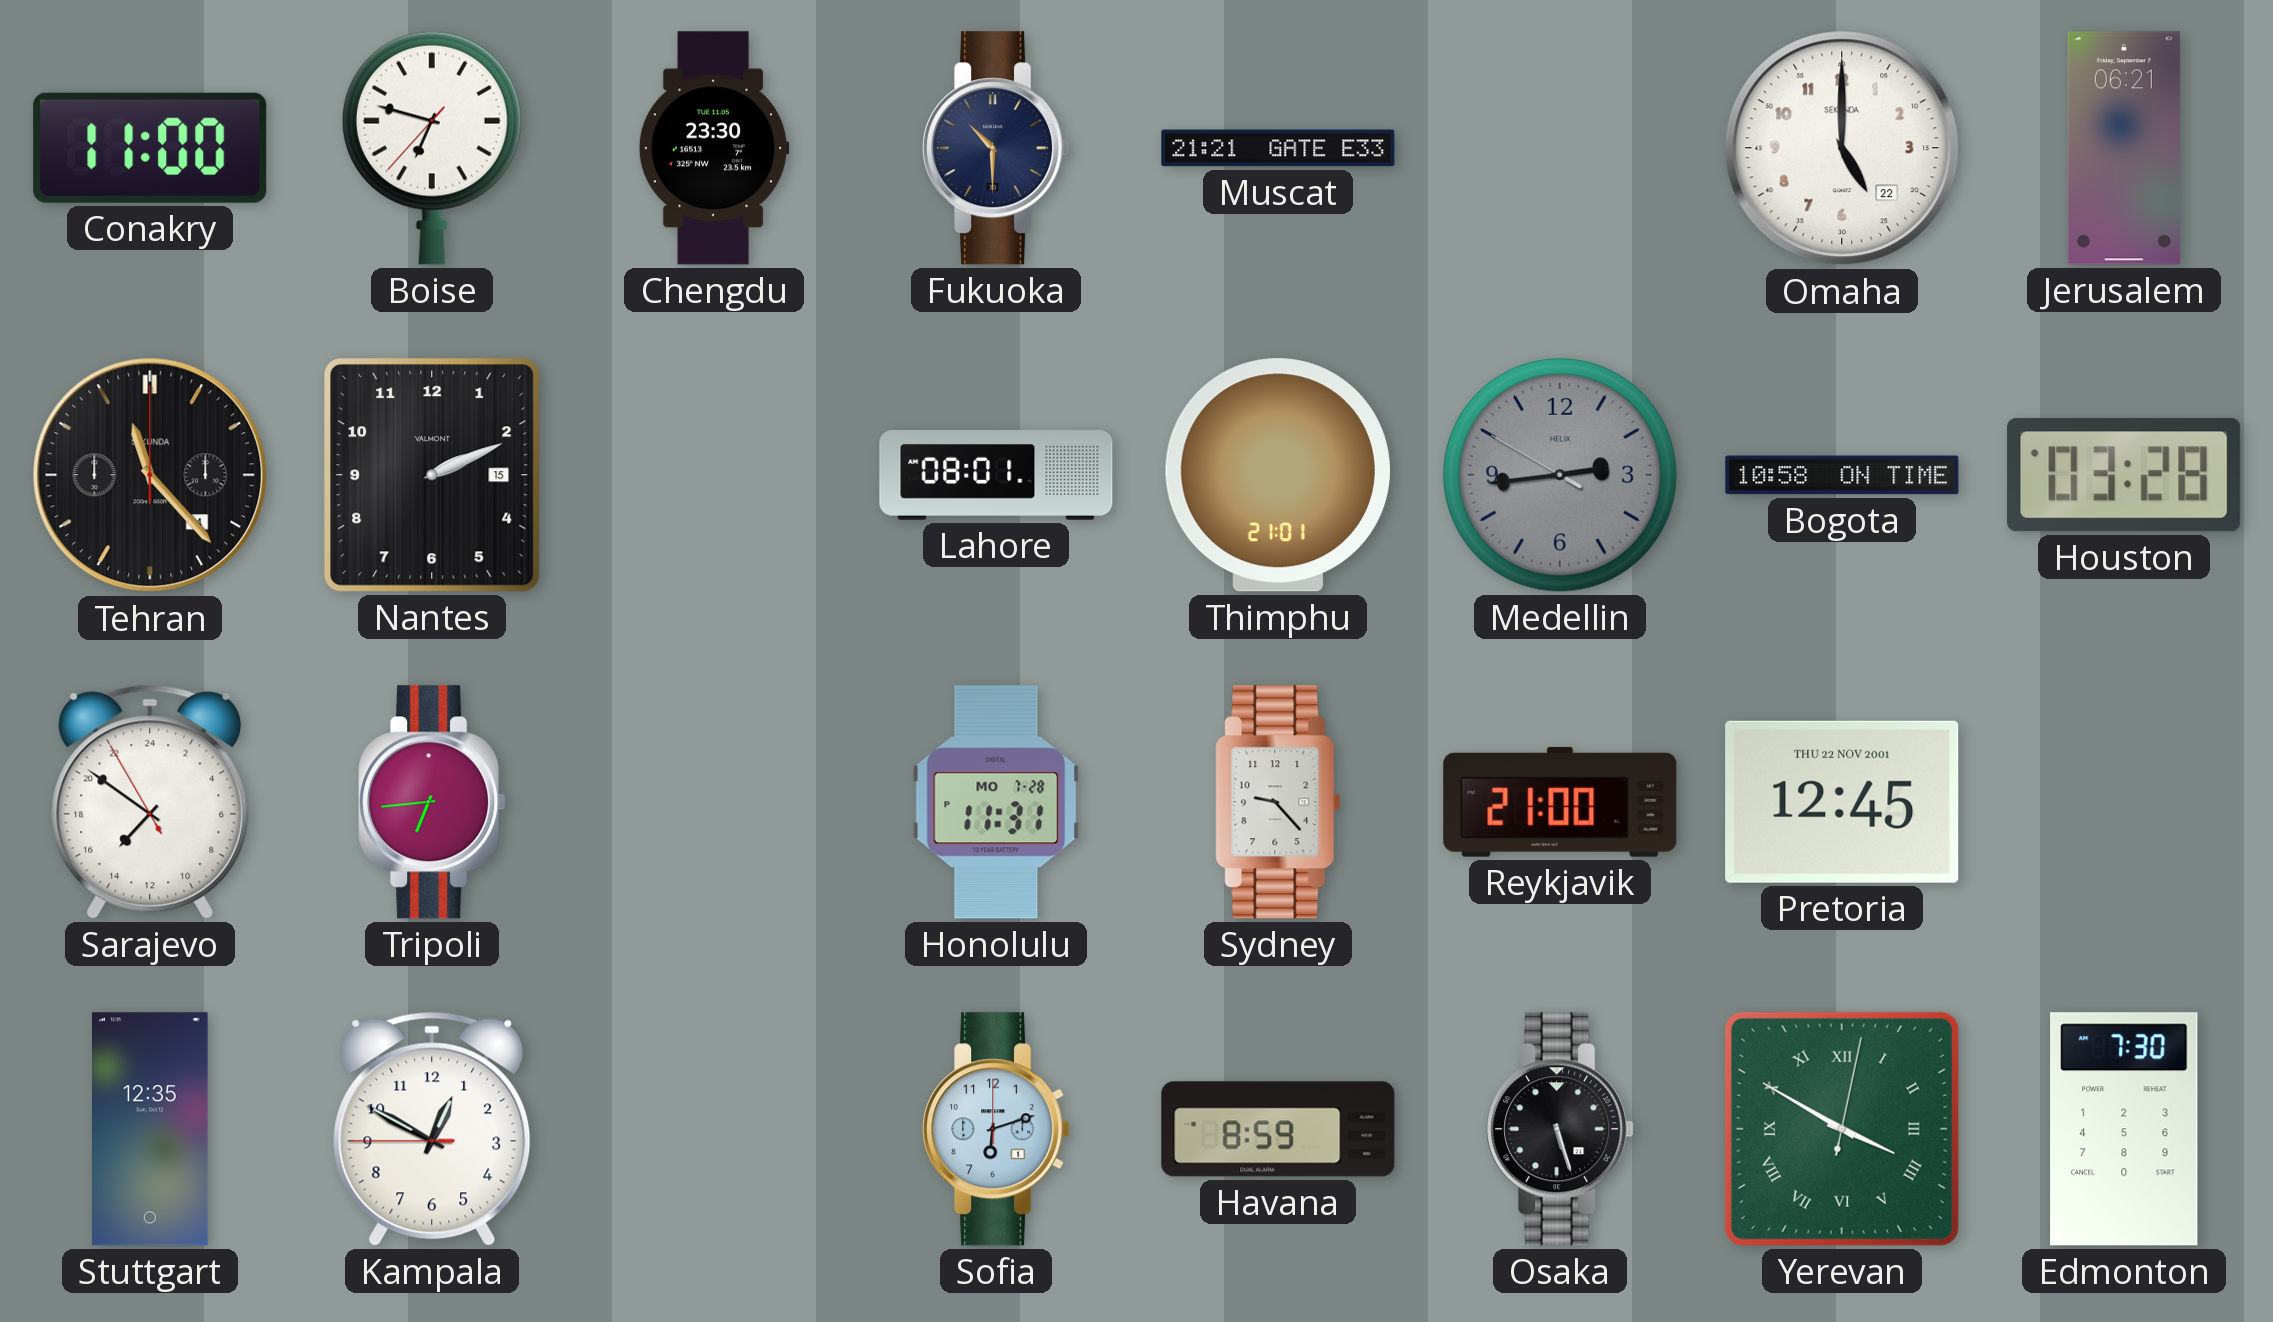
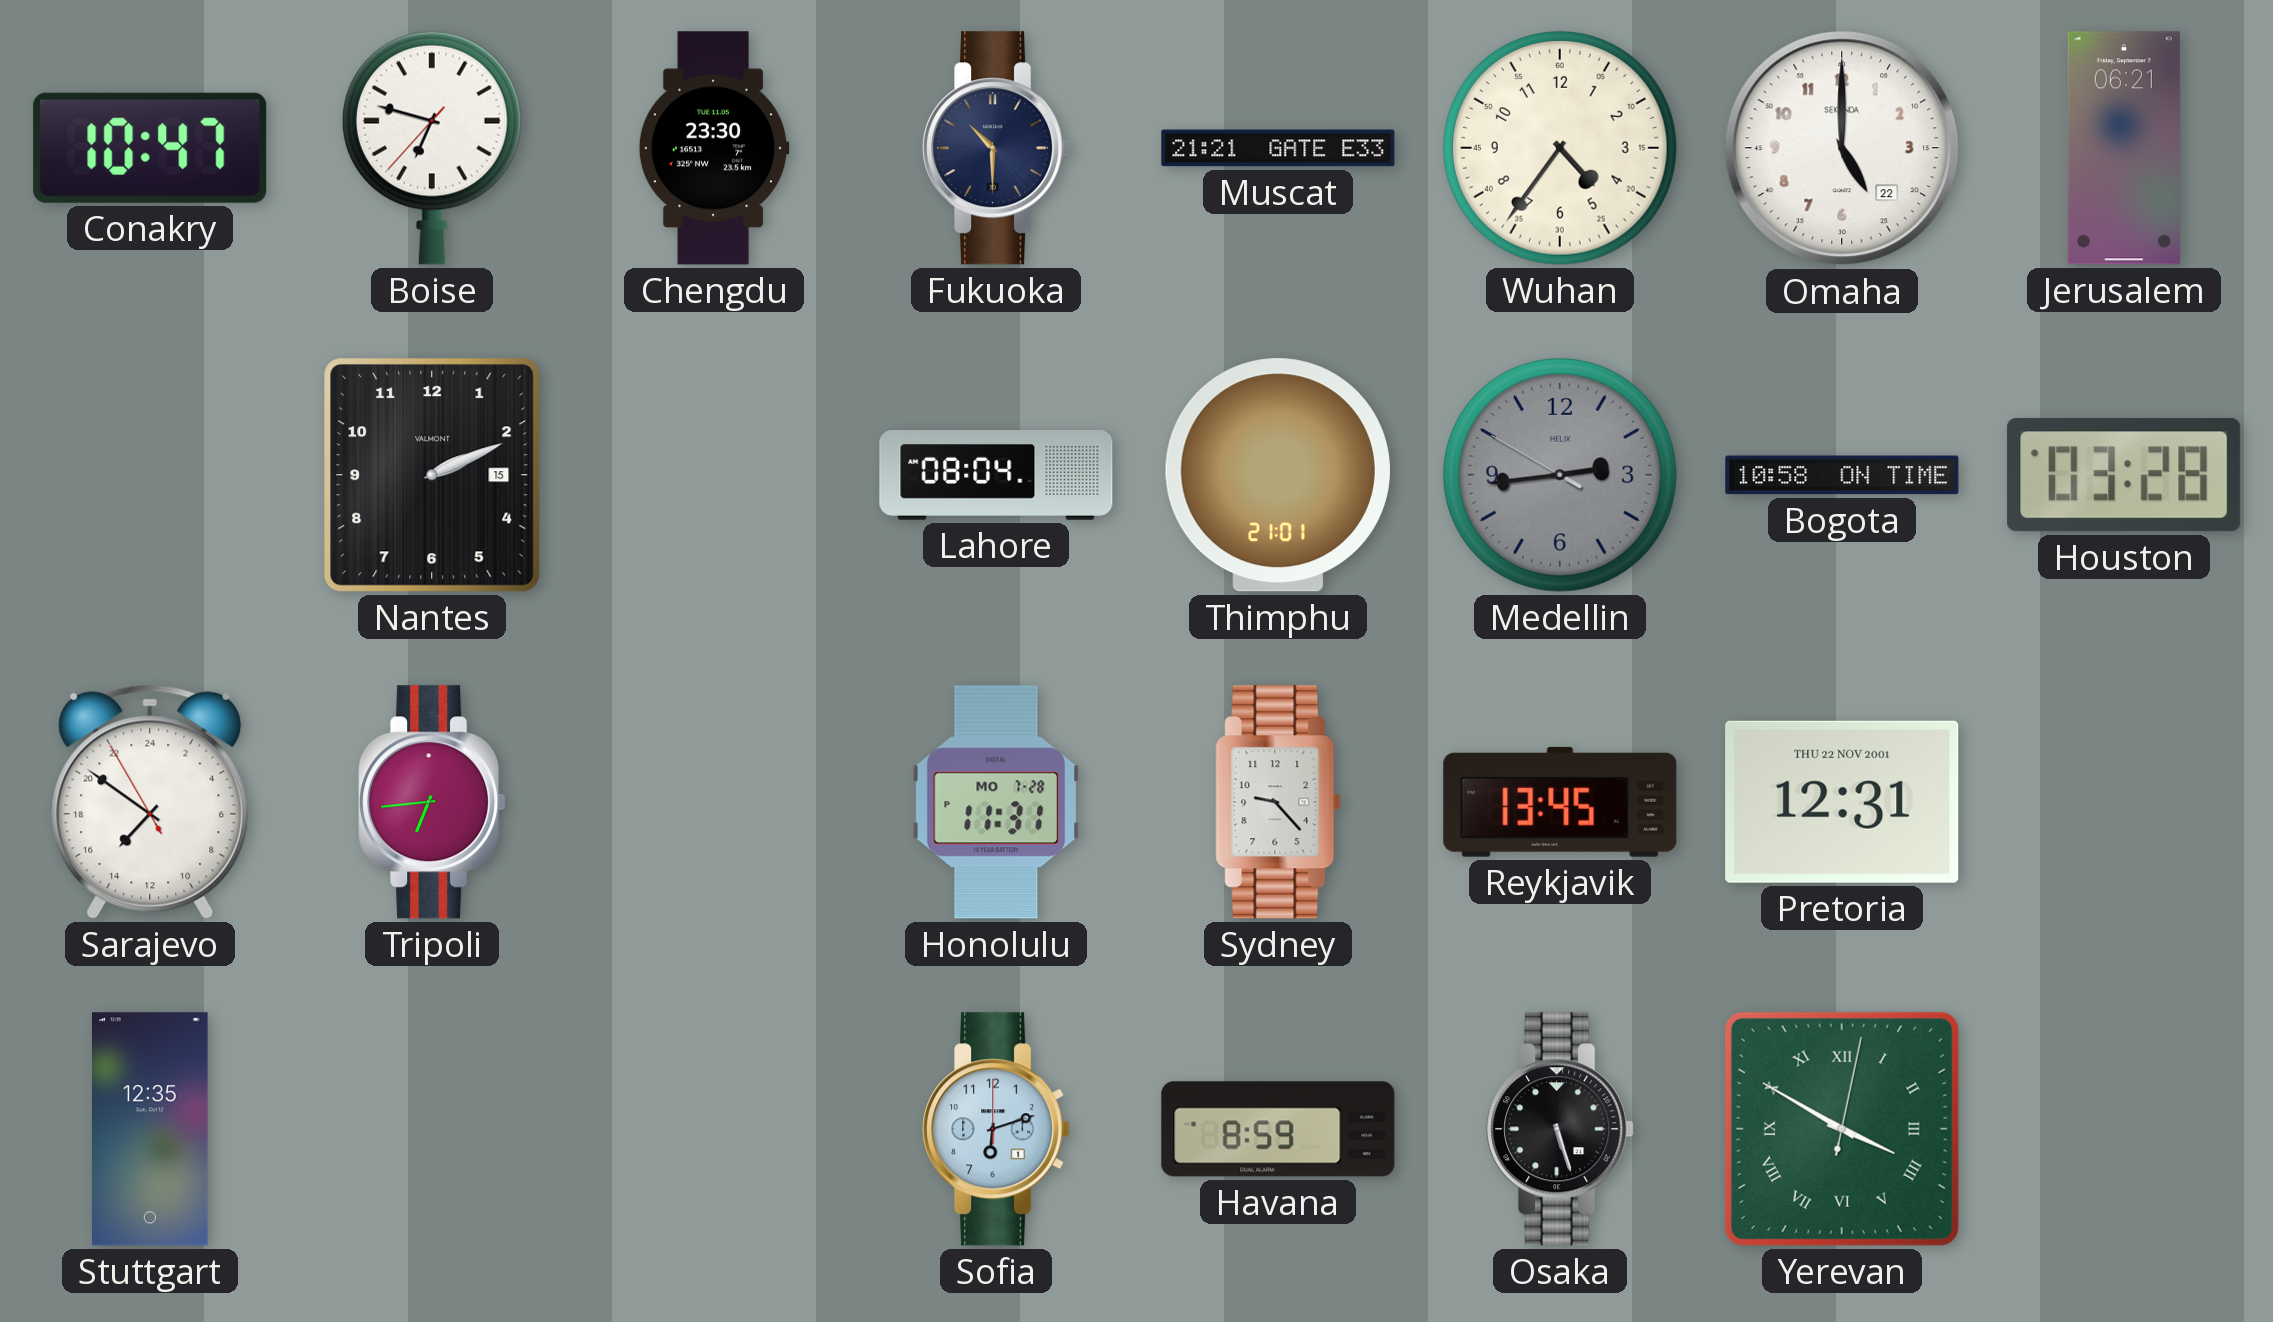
Conakry: 11:00 -> 10:47
Wuhan: none -> 4:36
Tehran: 11:23 -> none
Lahore: 08:01 -> 08:04
Reykjavik: 21:00 -> 13:45
Pretoria: 12:45 -> 12:31
Kampala: 12:49 -> none
Edmonton: 7:30 -> none
